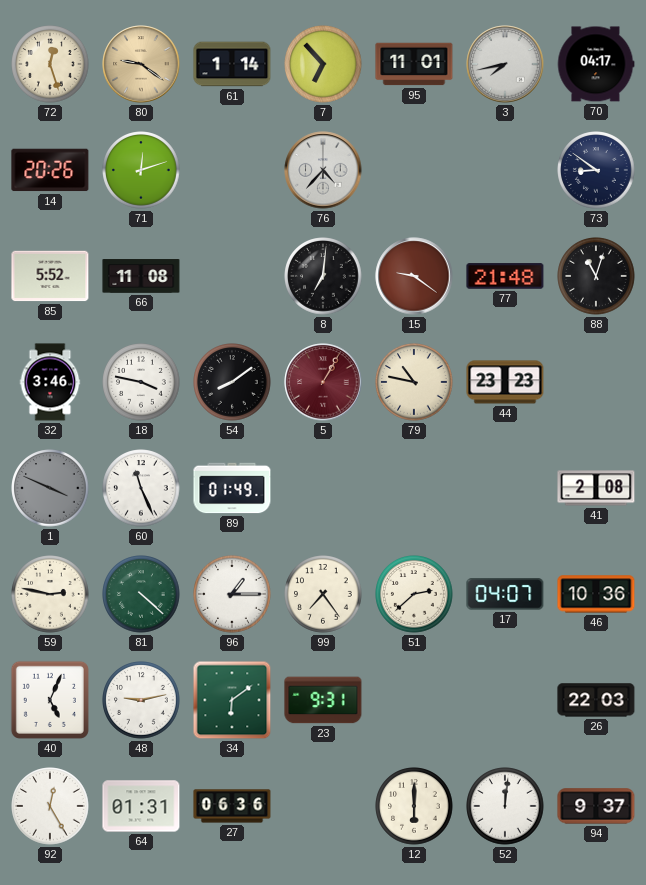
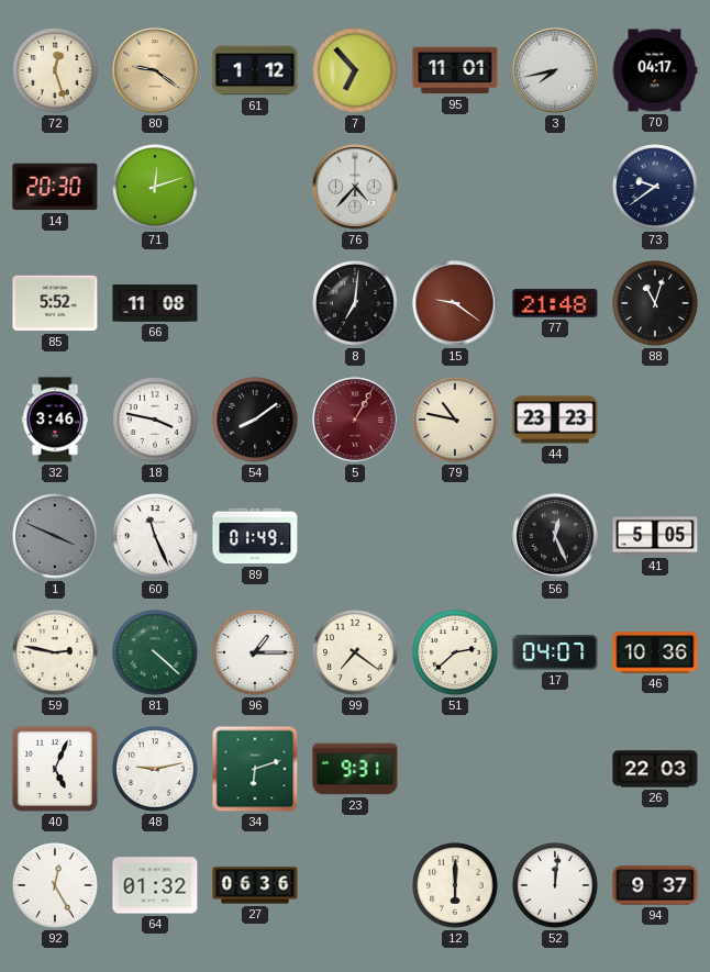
61: 1:14 -> 1:12
14: 20:26 -> 20:30
73: 8:51 -> 9:39
56: none -> 12:26
41: 2:08 -> 5:05
99: 7:24 -> 7:21
34: 6:09 -> 6:12
64: 01:31 -> 01:32
